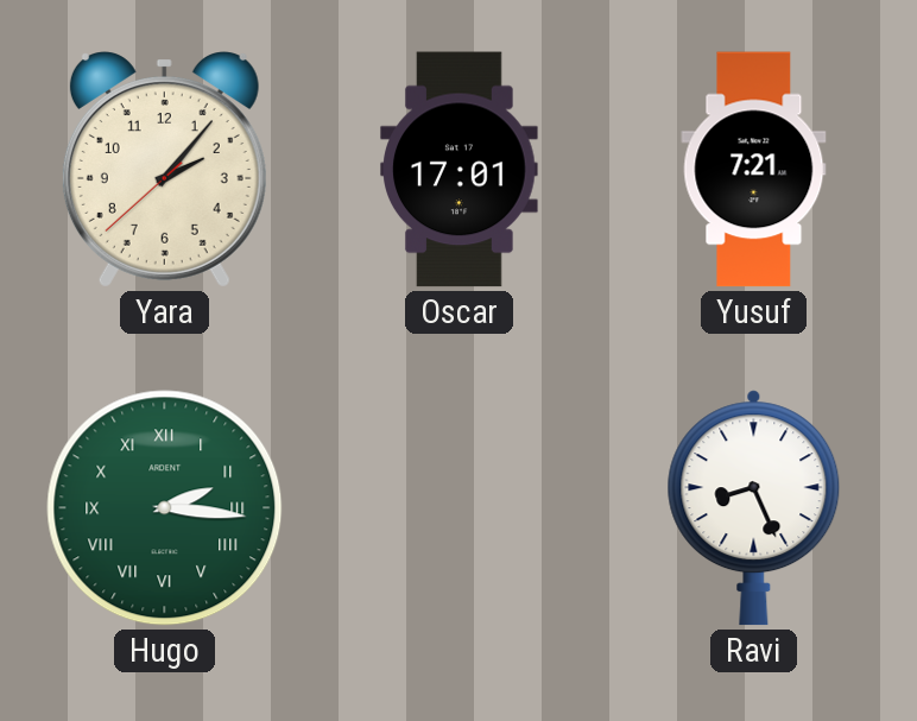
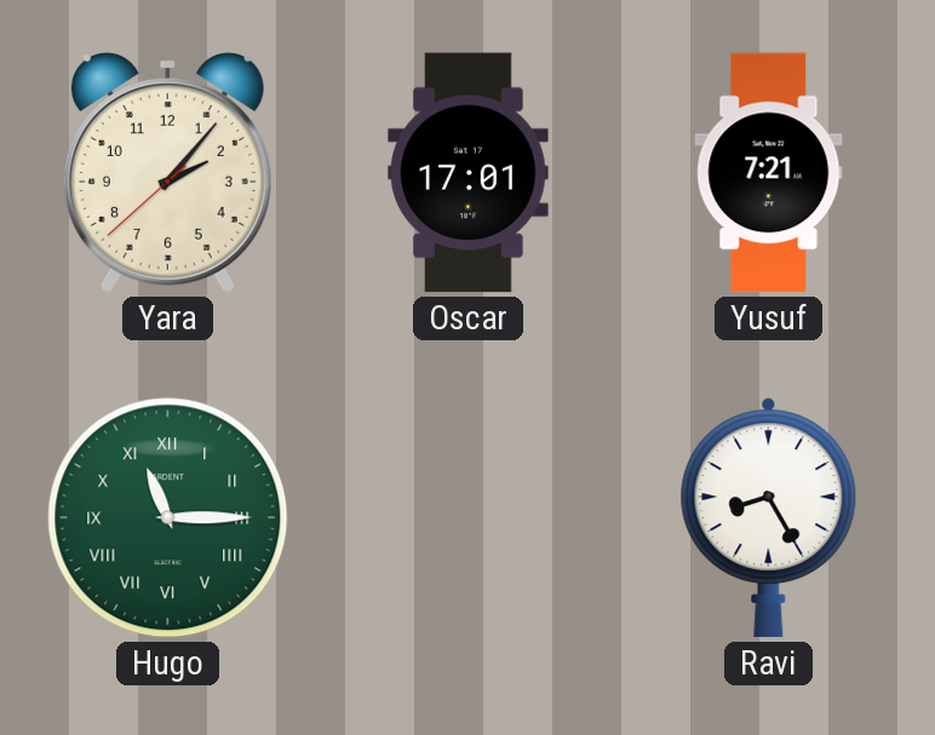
Hugo: 2:16 -> 11:15
Ravi: 8:26 -> 8:25
